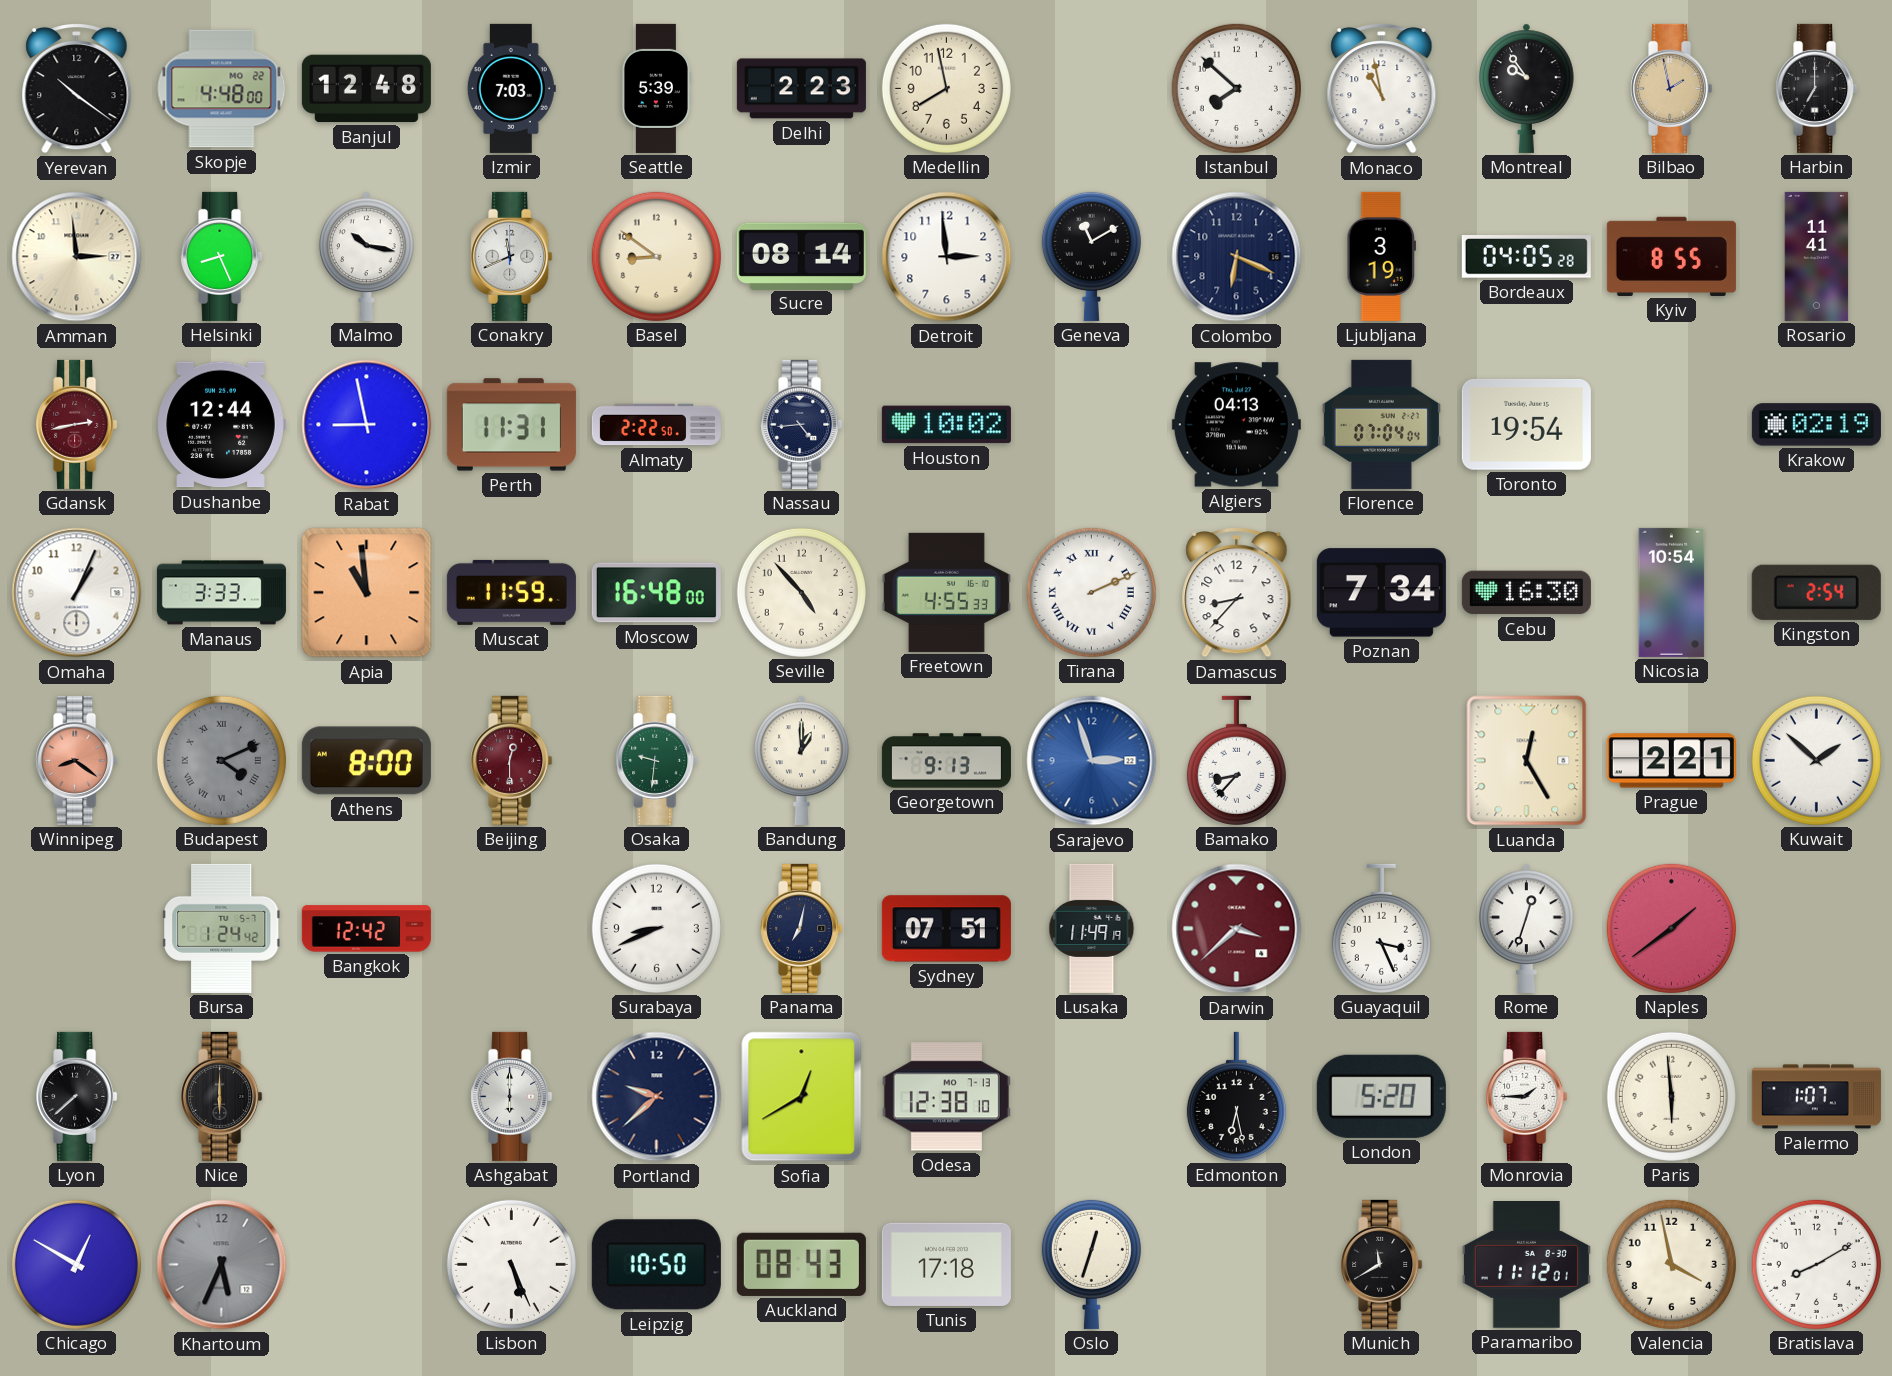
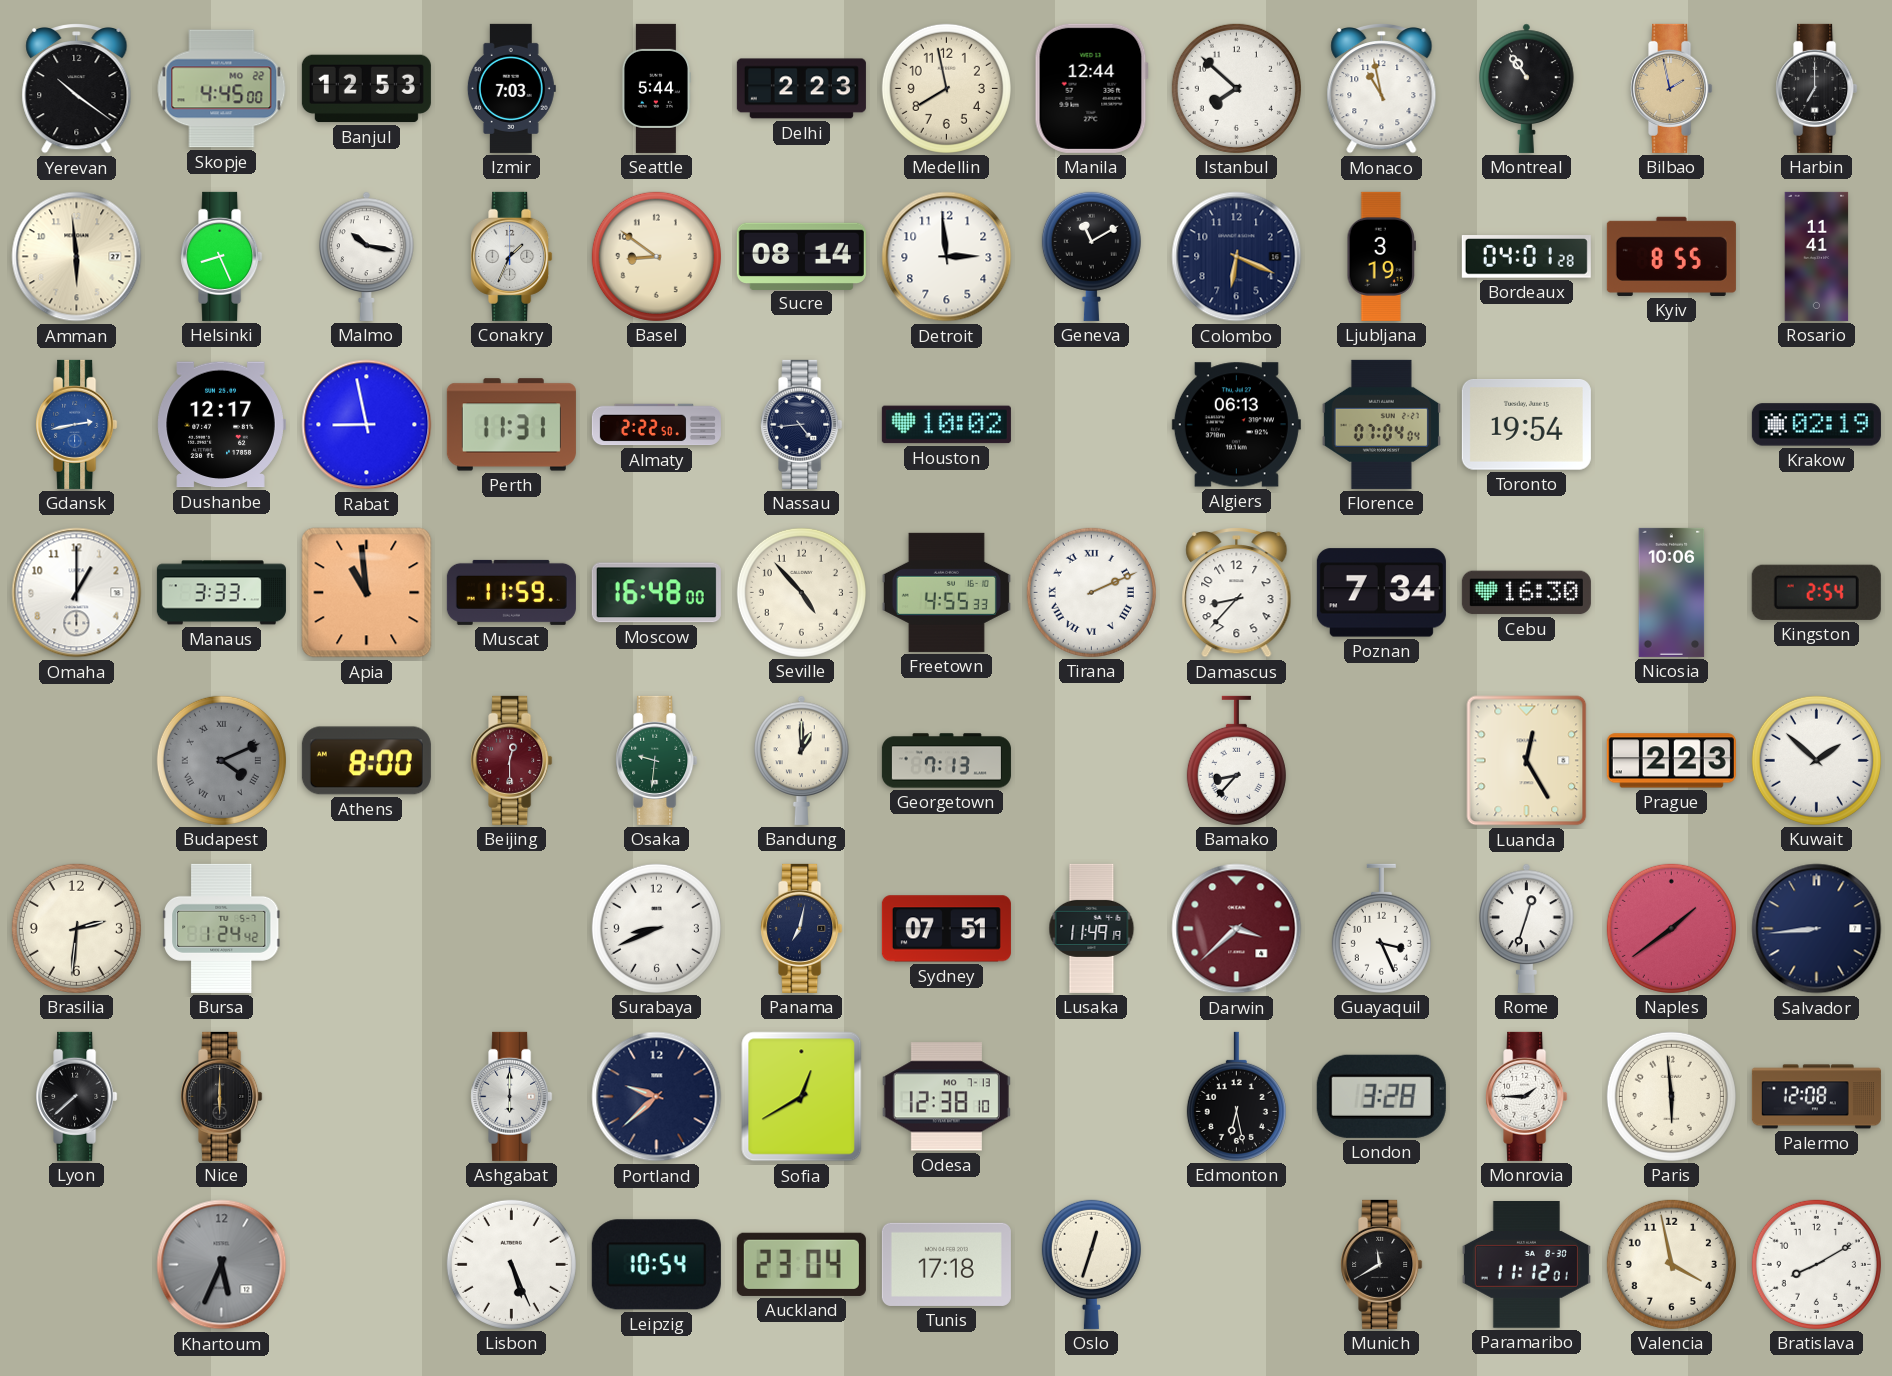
Skopje: 4:48 -> 4:45
Banjul: 12:48 -> 12:53
Seattle: 5:39 -> 5:44
Manila: none -> 12:44
Montreal: 9:54 -> 10:54
Amman: 2:59 -> 5:59
Conakry: 11:41 -> 1:34
Bordeaux: 04:05 -> 04:01
Gdansk dial: burgundy -> blue
Dushanbe: 12:44 -> 12:17
Algiers: 04:13 -> 06:13
Omaha: 1:04 -> 1:00
Nicosia: 10:54 -> 10:06
Winnipeg: 8:21 -> none
Georgetown: 9:13 -> 7:13
Sarajevo: 2:57 -> none
Prague: 2:21 -> 2:23
Brasilia: none -> 2:31
Bangkok: 12:42 -> none
Salvador: none -> 8:44
London: 5:20 -> 3:28
Palermo: 1:07 -> 12:08
Chicago: 12:50 -> none
Leipzig: 10:50 -> 10:54
Auckland: 08:43 -> 23:04
